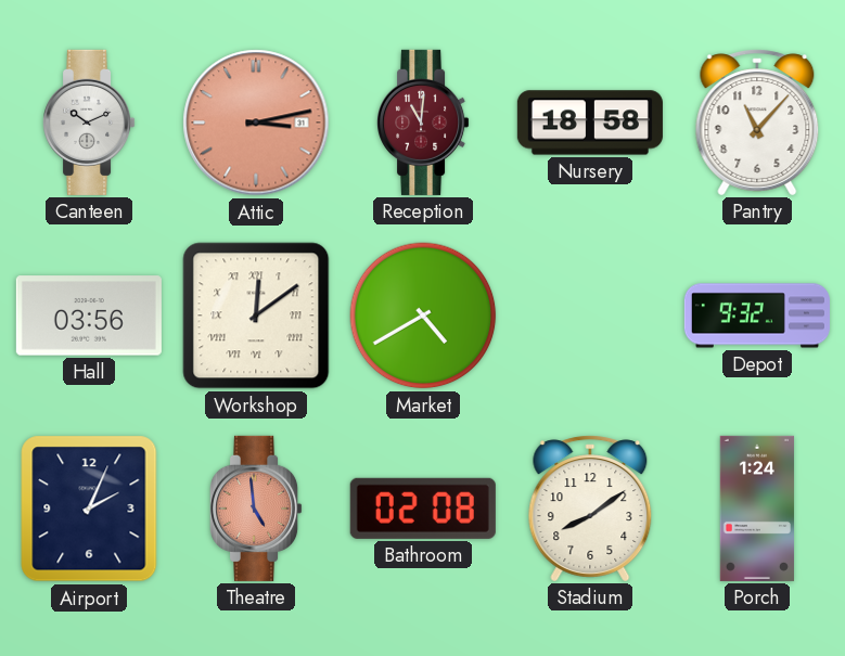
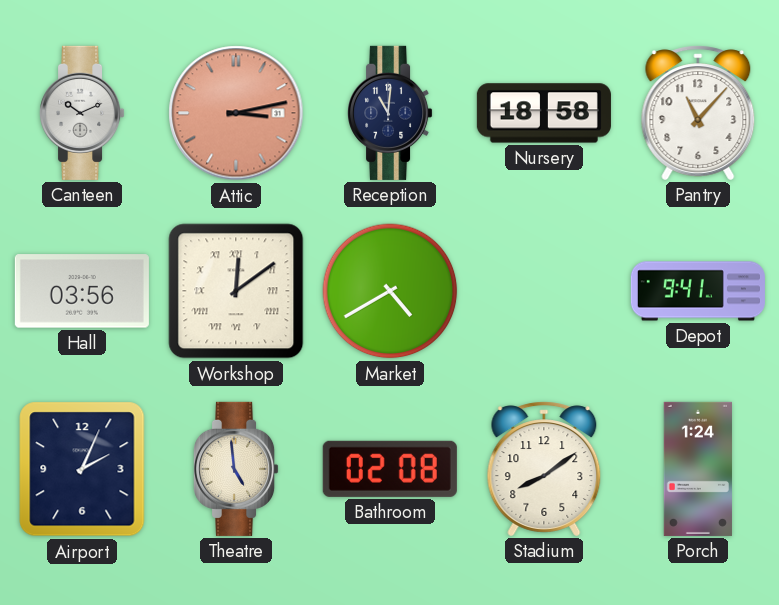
Reception dial: burgundy -> navy
Depot: 9:32 -> 9:41
Theatre dial: salmon -> cream
